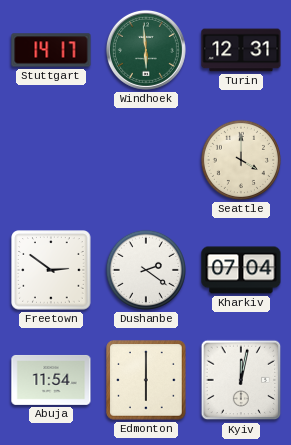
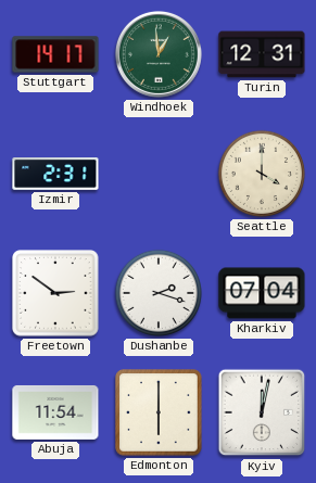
Windhoek: 5:59 -> 12:59
Izmir: none -> 2:31
Dushanbe: 2:21 -> 2:18
